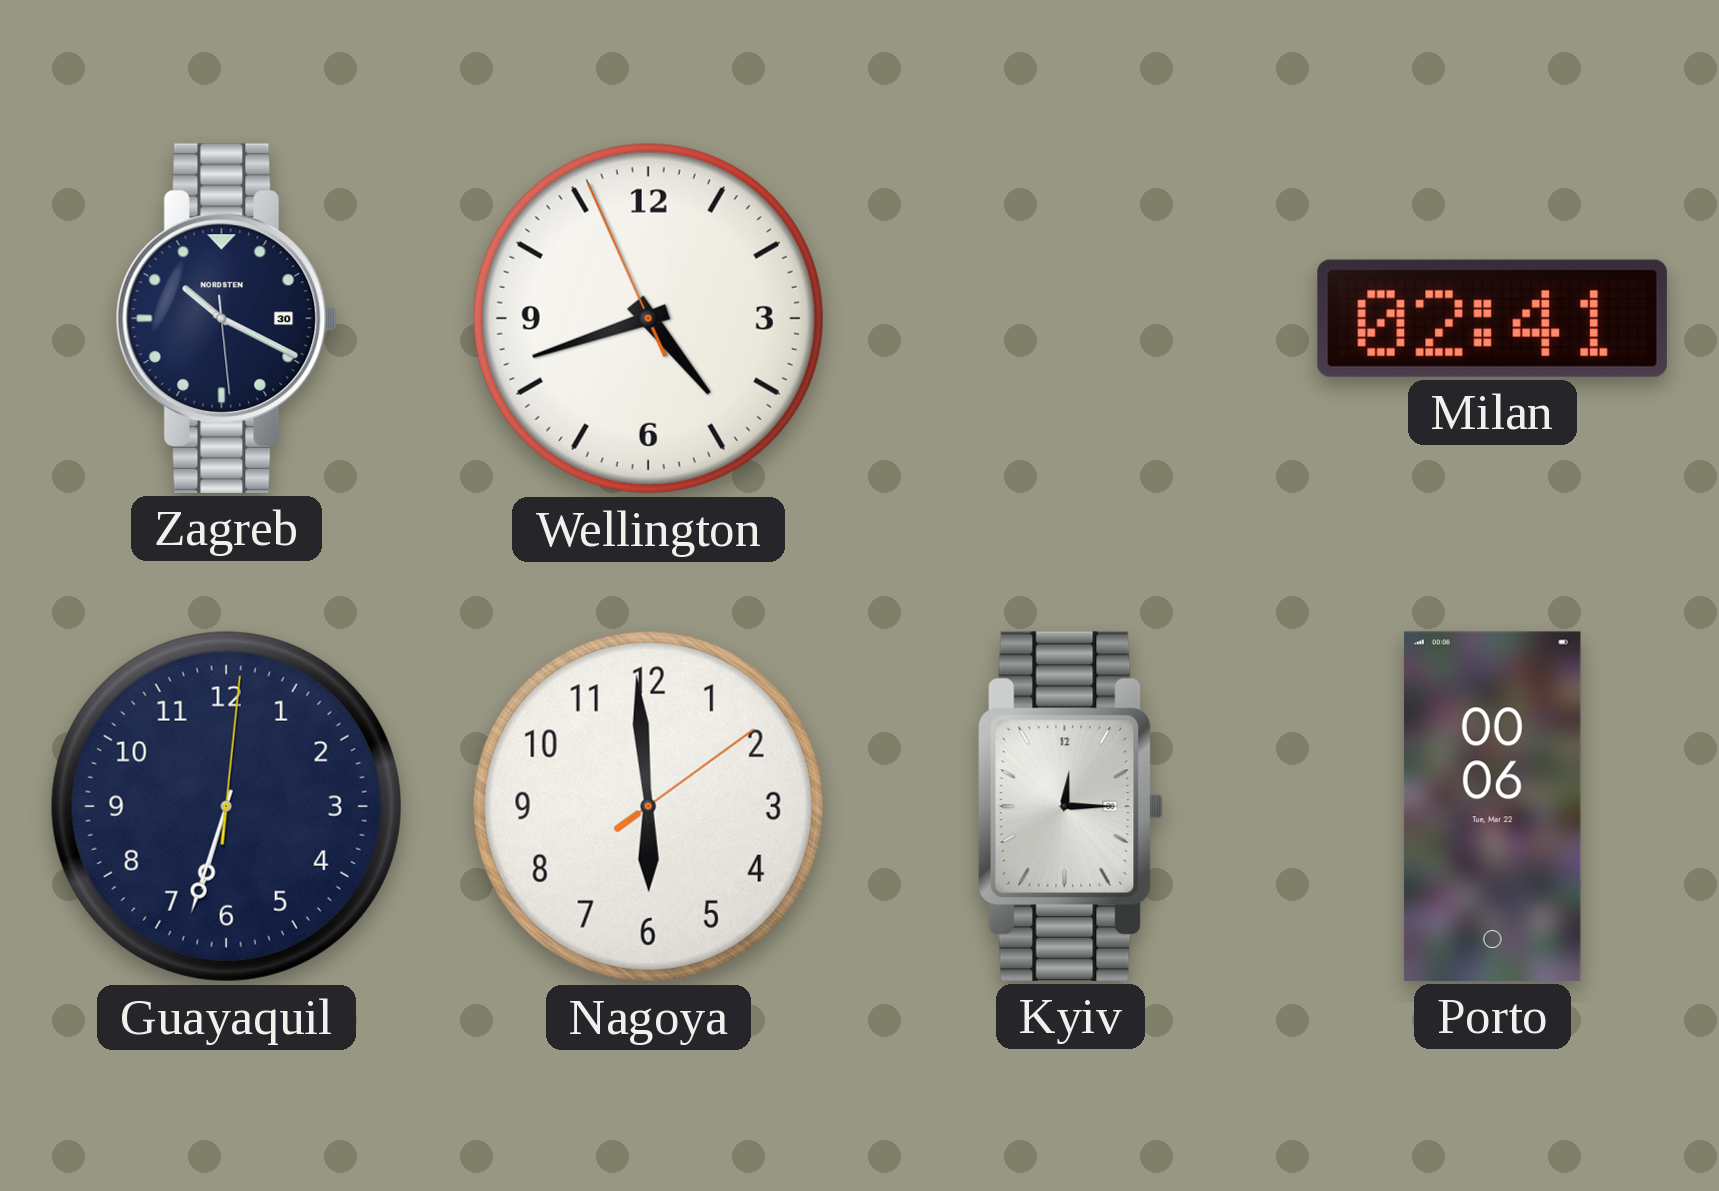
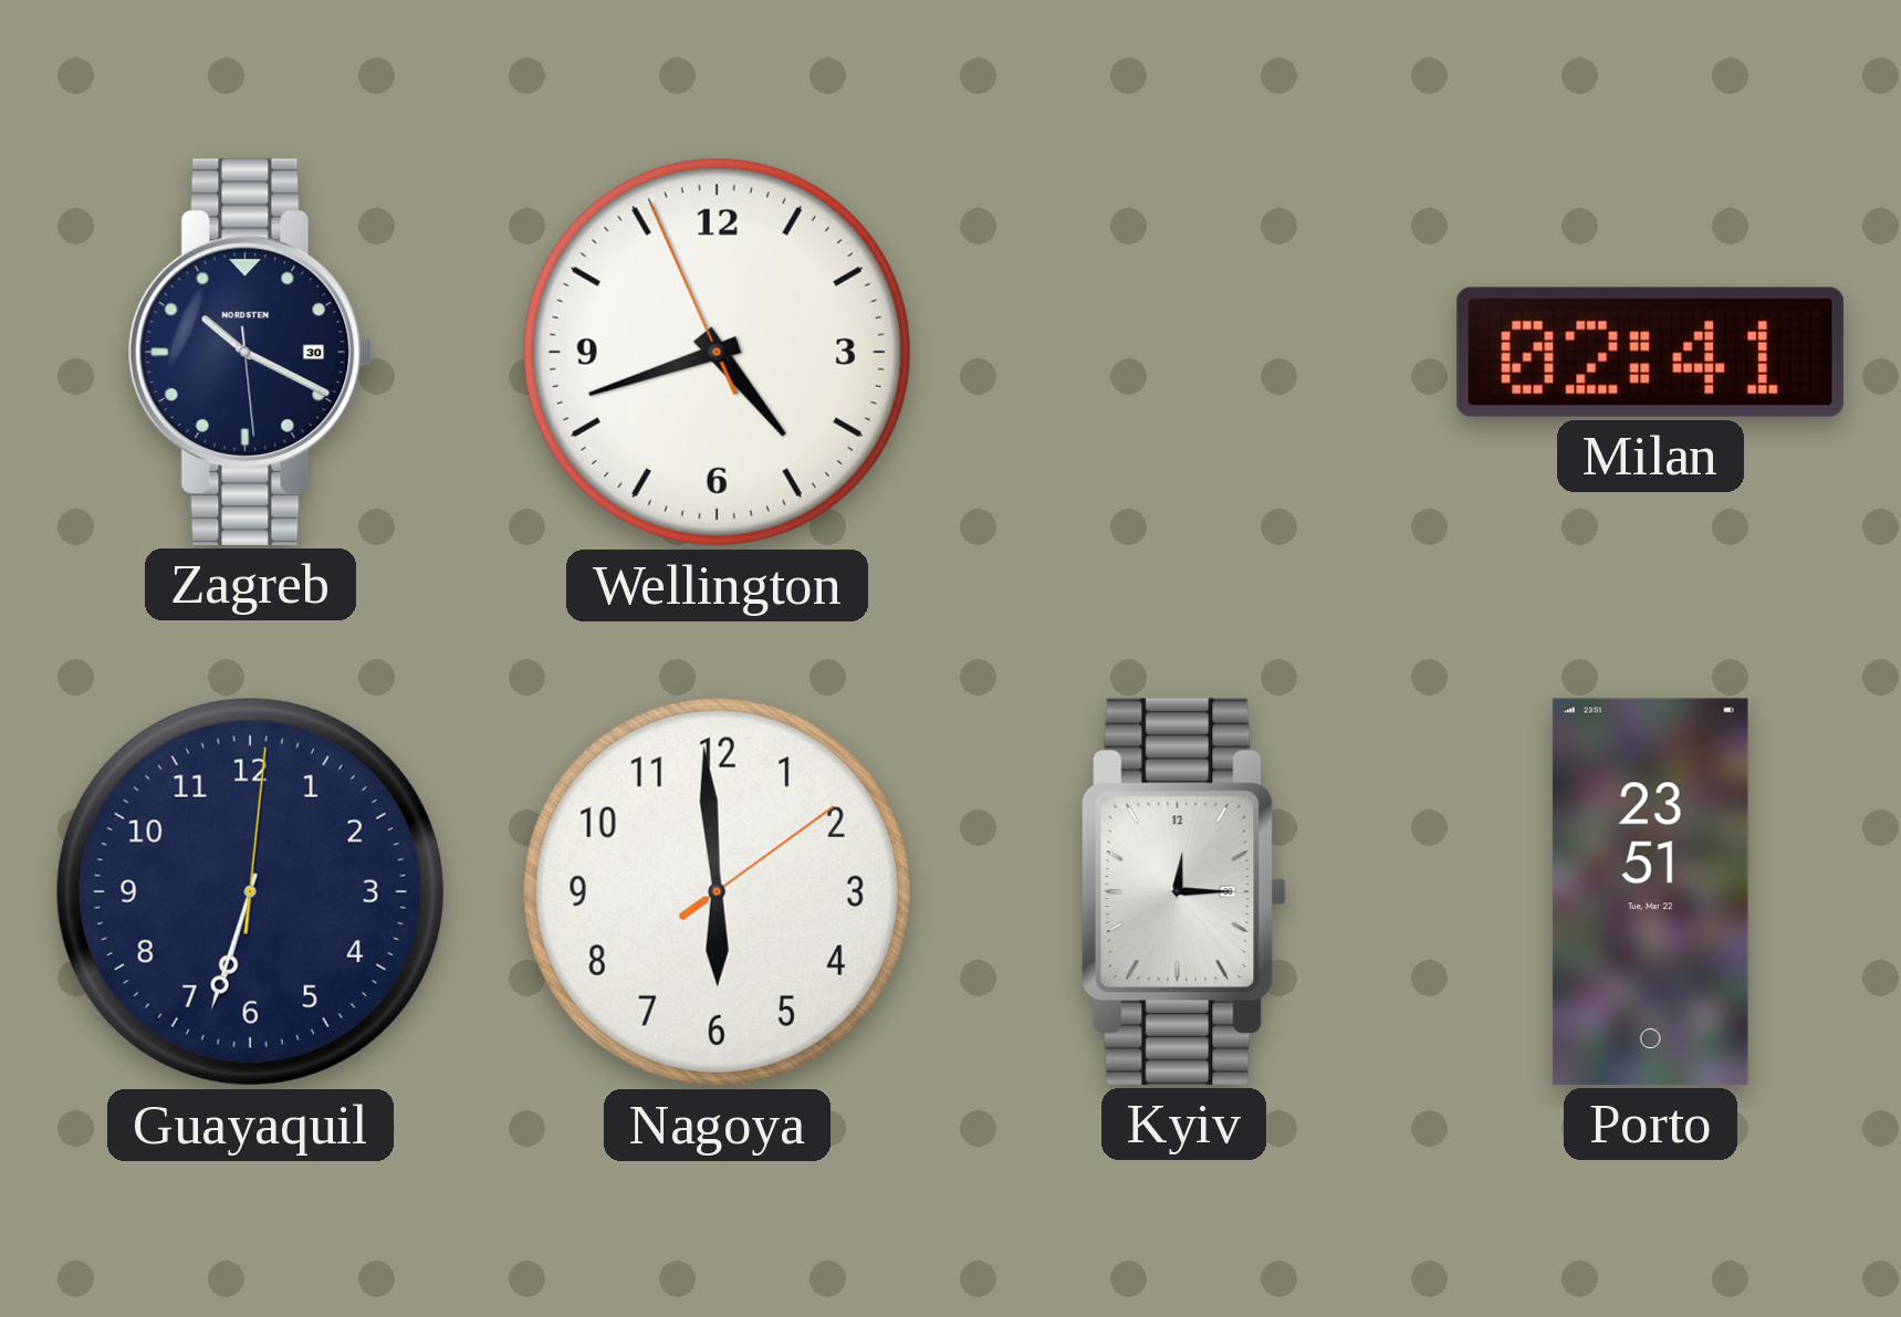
Porto: 00:06 -> 23:51
